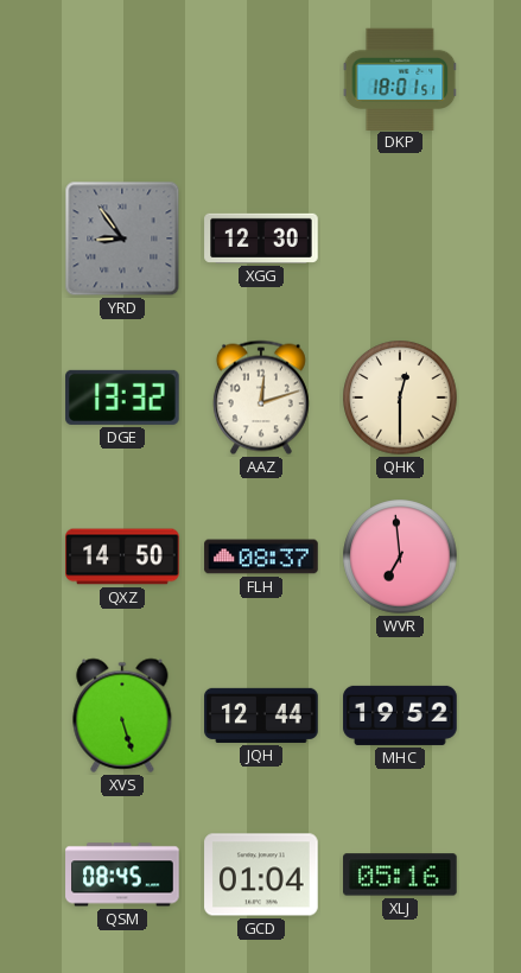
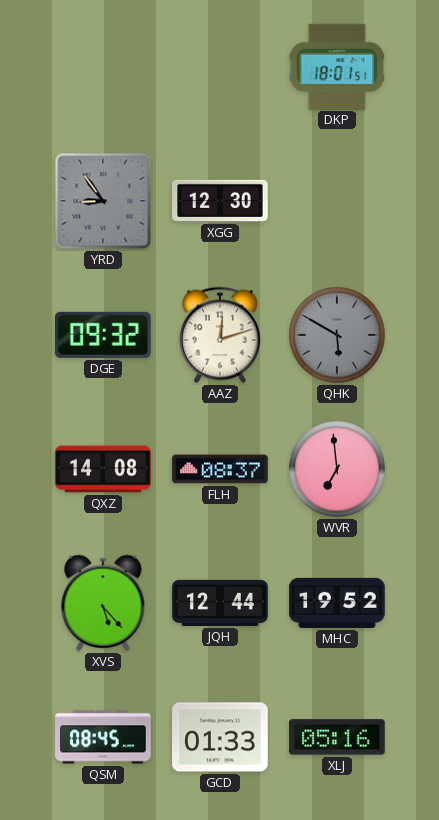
DGE: 13:32 -> 09:32
QHK: 12:30 -> 5:50
QHK dial: cream -> grey
QXZ: 14:50 -> 14:08
XVS: 5:27 -> 5:23
GCD: 01:04 -> 01:33
